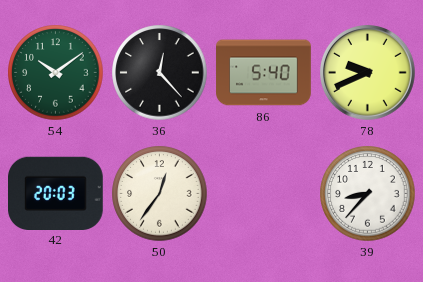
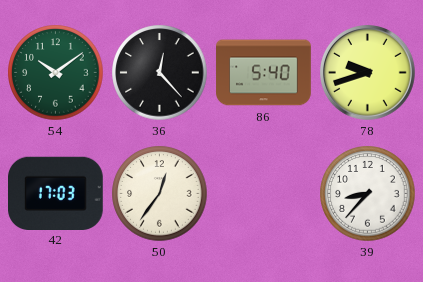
78: 9:41 -> 9:42
42: 20:03 -> 17:03
